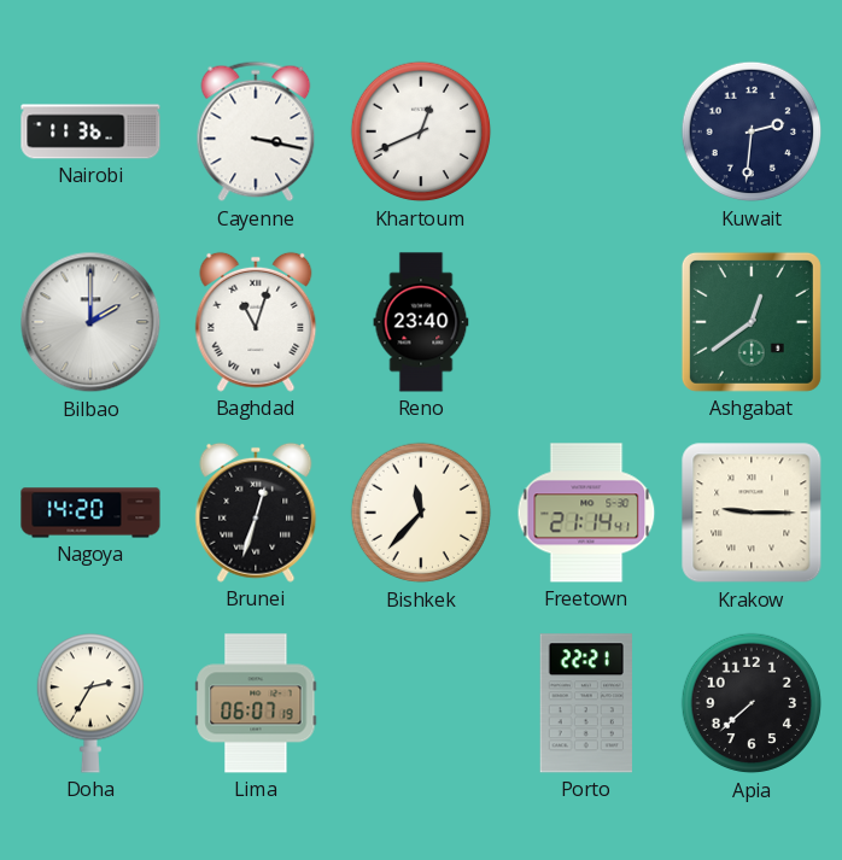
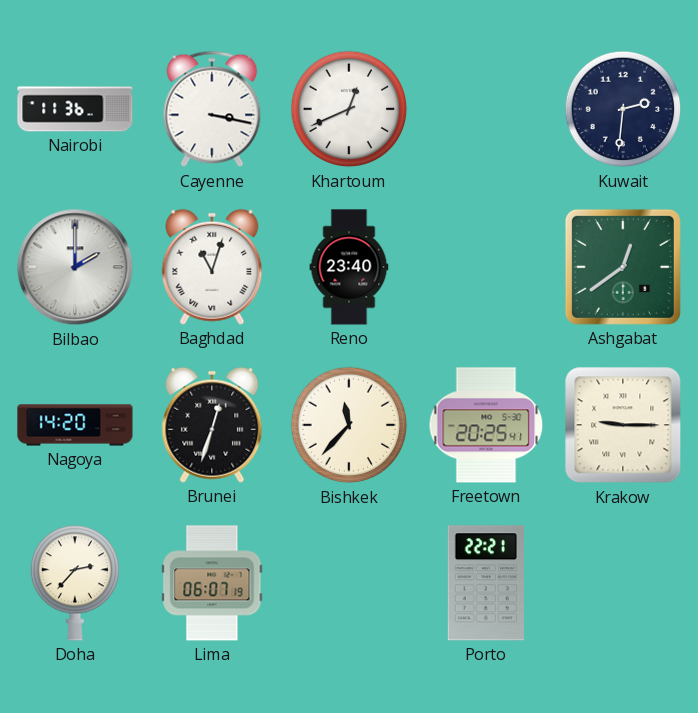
Freetown: 21:14 -> 20:25
Doha: 2:35 -> 2:37
Apia: 7:38 -> none
